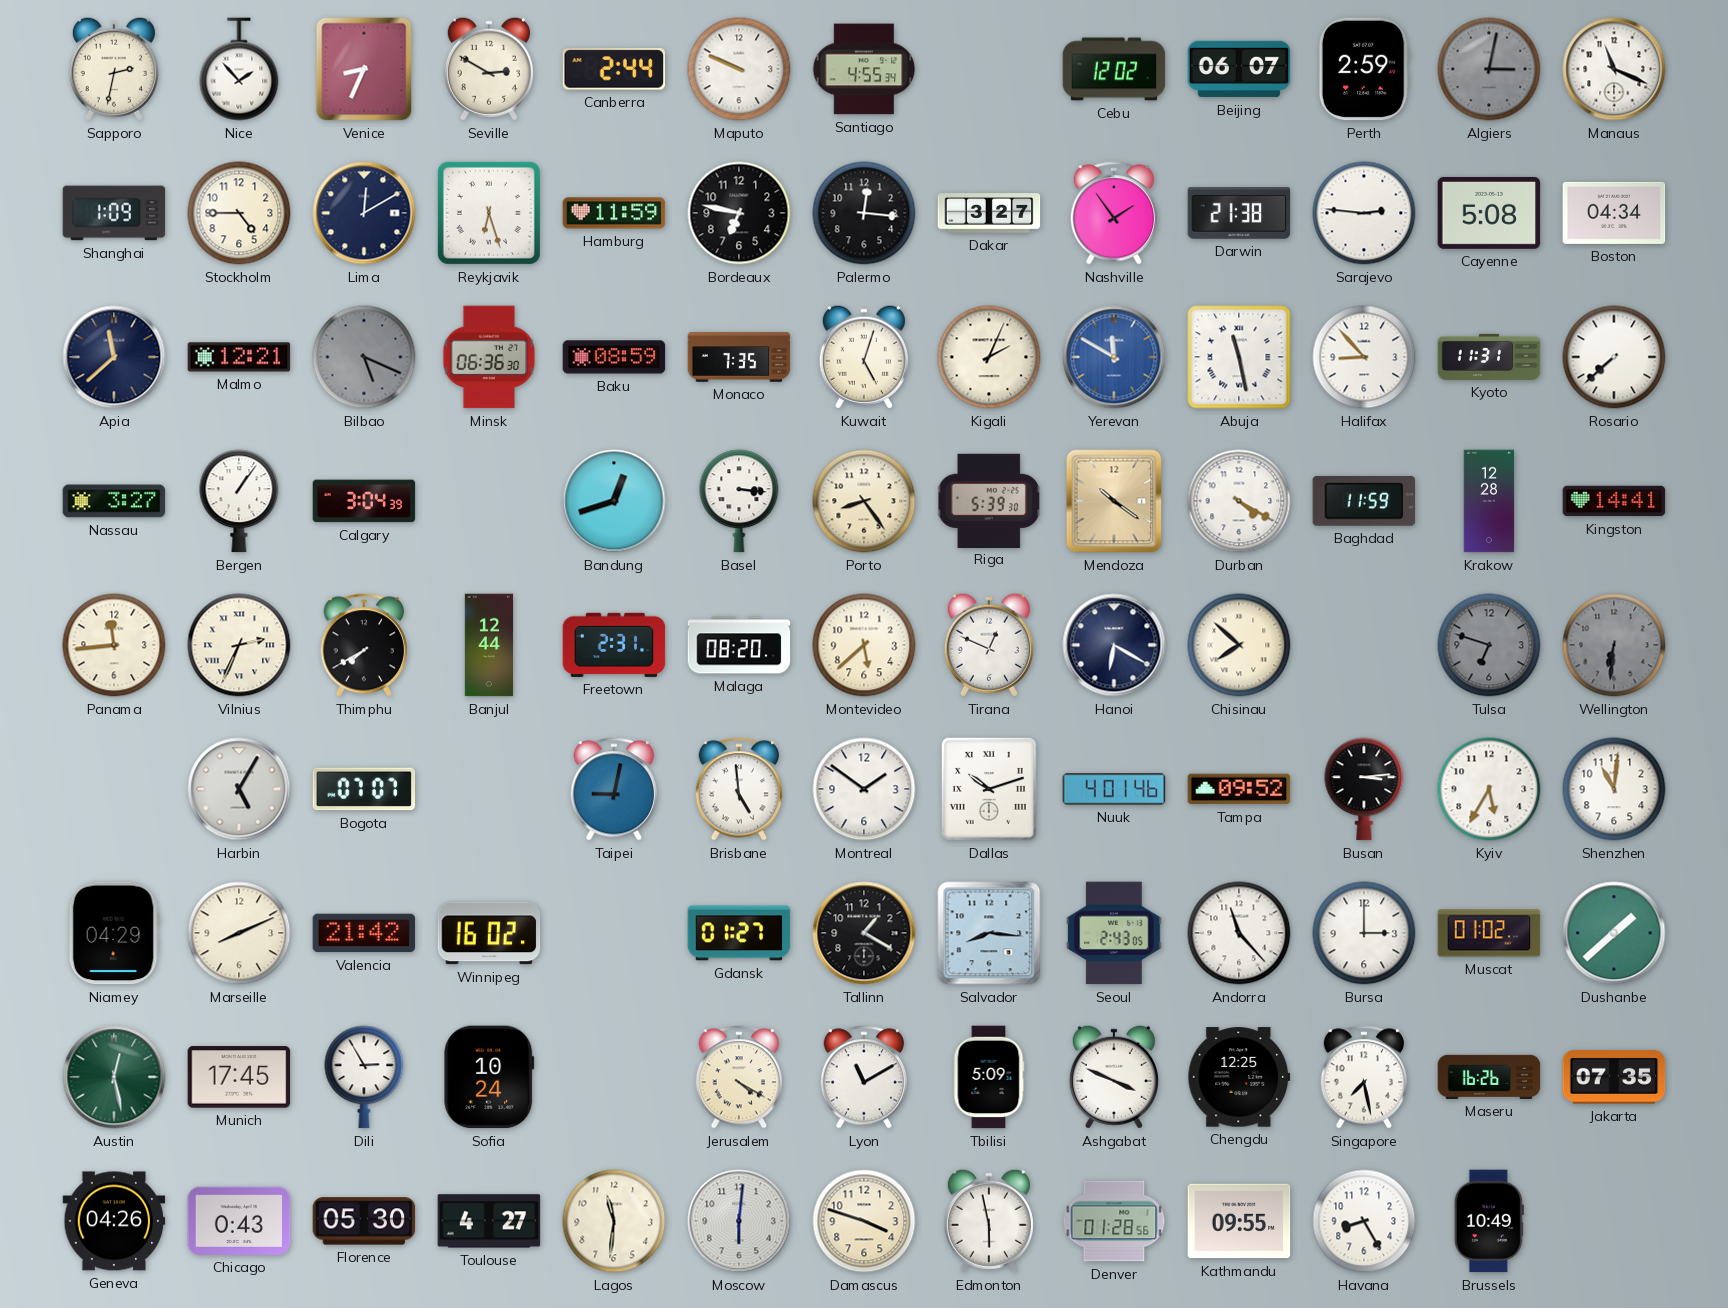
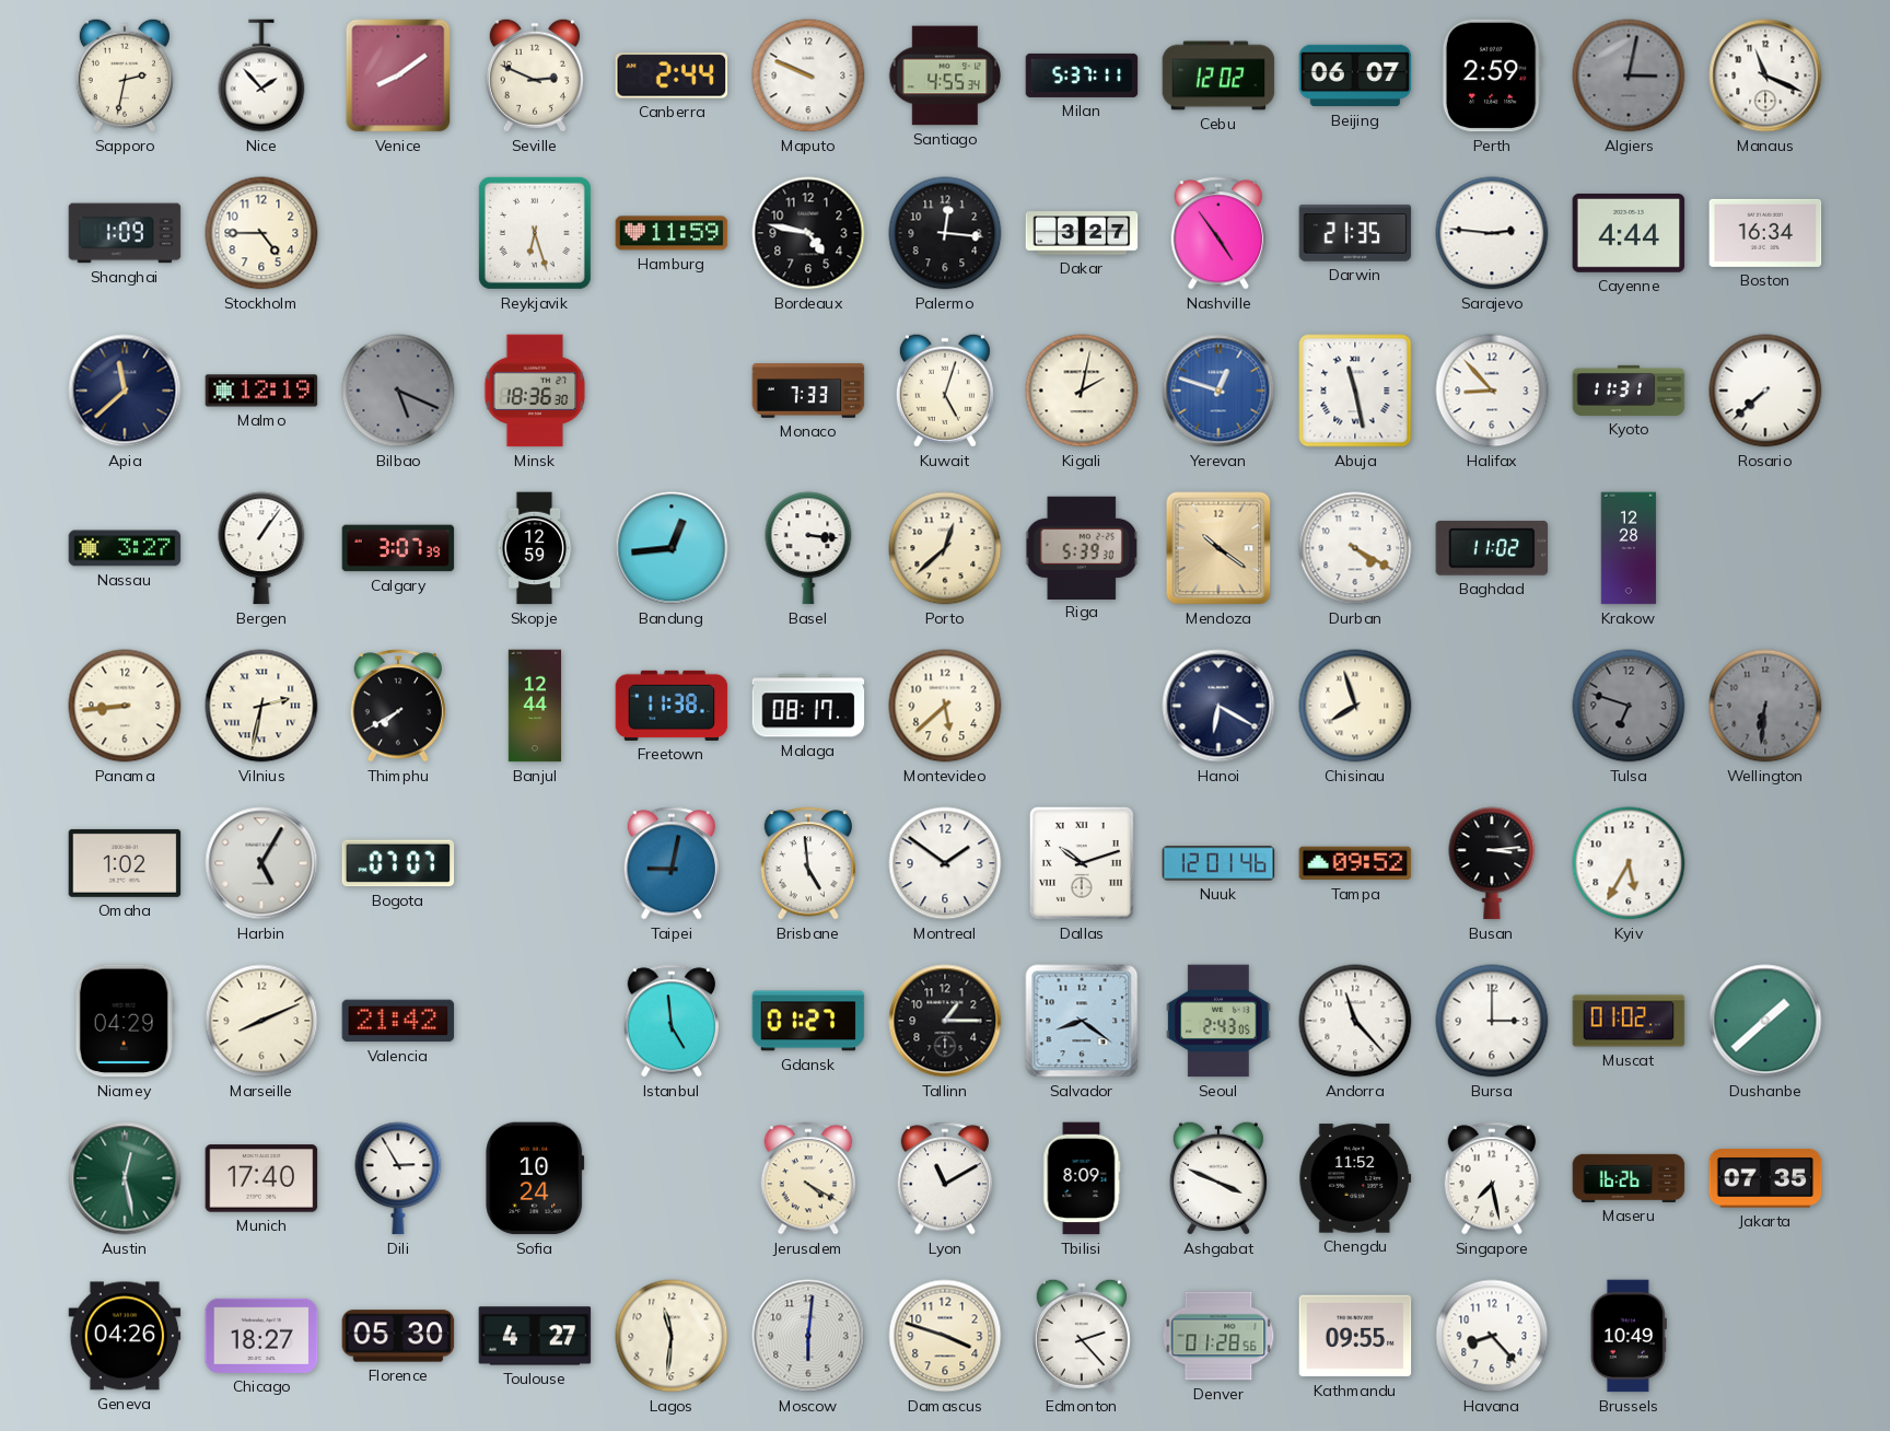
Venice: 8:34 -> 8:09
Seville: 2:50 -> 2:49
Milan: none -> 5:37
Lima: 12:10 -> none
Bordeaux: 6:47 -> 4:47
Nashville: 1:54 -> 4:54
Darwin: 21:38 -> 21:35
Cayenne: 5:08 -> 4:44
Boston: 04:34 -> 16:34
Malmo: 12:21 -> 12:19
Minsk: 06:36 -> 18:36
Baku: 08:59 -> none
Monaco: 7:35 -> 7:33
Kigali: 2:04 -> 2:02
Yerevan: 11:50 -> 12:48
Calgary: 3:04 -> 3:07
Skopje: none -> 12:59
Bandung: 12:42 -> 12:44
Porto: 8:24 -> 12:38
Baghdad: 11:59 -> 11:02
Kingston: 14:41 -> none
Panama: 11:44 -> 8:44
Vilnius: 2:34 -> 2:32
Freetown: 2:31 -> 11:38
Malaga: 08:20 -> 08:17
Tirana: 12:49 -> none
Chisinau: 7:52 -> 7:57
Omaha: none -> 1:02
Nuuk: 4:01 -> 12:01
Shenzhen: 11:01 -> none
Winnipeg: 16:02 -> none
Istanbul: none -> 4:59
Tallinn: 1:20 -> 1:15
Salvador: 8:16 -> 8:21
Munich: 17:45 -> 17:40
Tbilisi: 5:09 -> 8:09
Chengdu: 12:25 -> 11:52
Chicago: 0:43 -> 18:27
Edmonton: 5:58 -> 2:23
Havana: 8:25 -> 8:23
